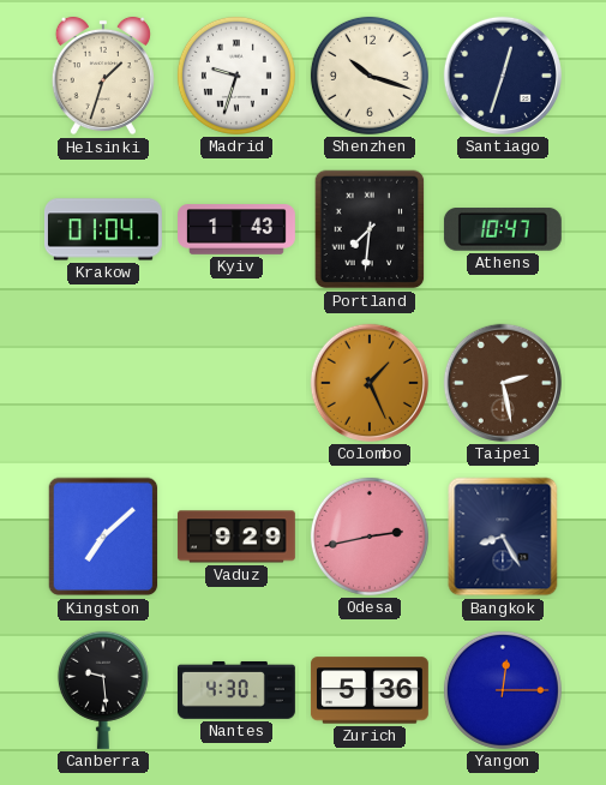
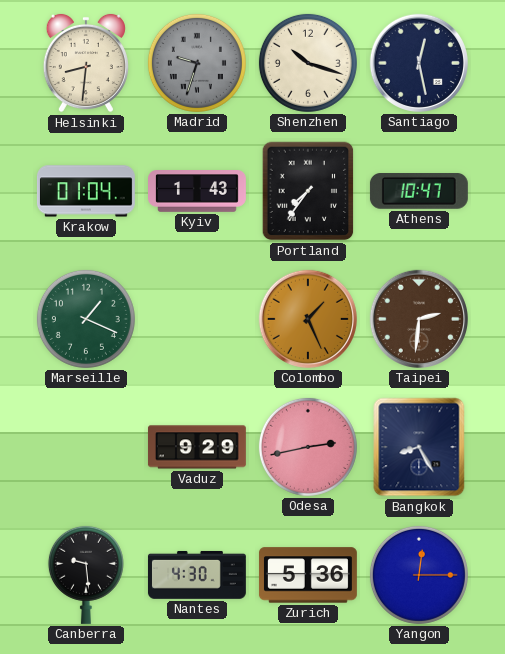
Helsinki: 1:33 -> 8:31
Madrid dial: white -> grey
Santiago: 12:33 -> 12:28
Portland: 7:31 -> 7:36
Marseille: none -> 1:19
Taipei: 2:28 -> 2:31
Kingston: 7:08 -> none
